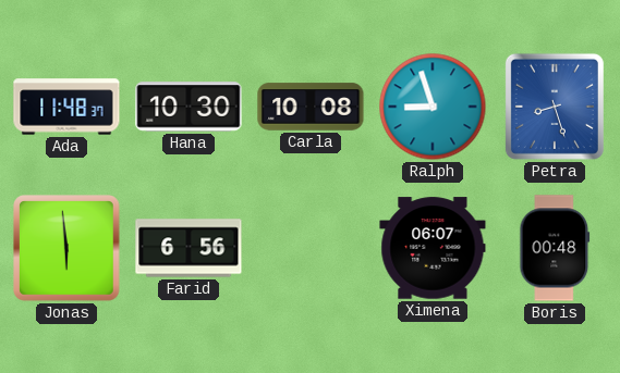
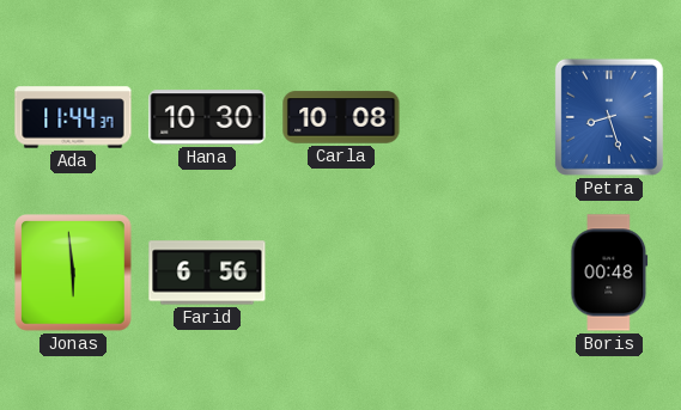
Ada: 11:48 -> 11:44
Ralph: 8:57 -> none
Ximena: 06:07 -> none
